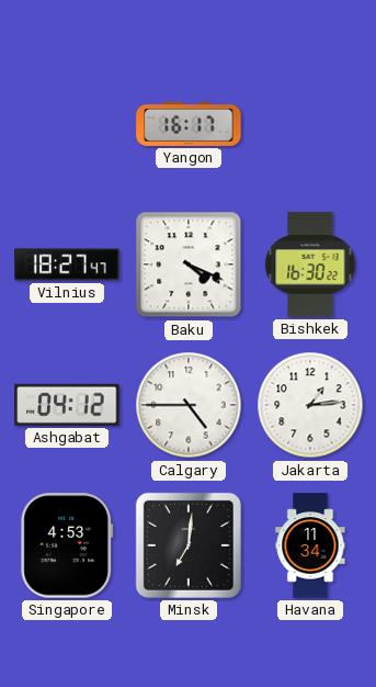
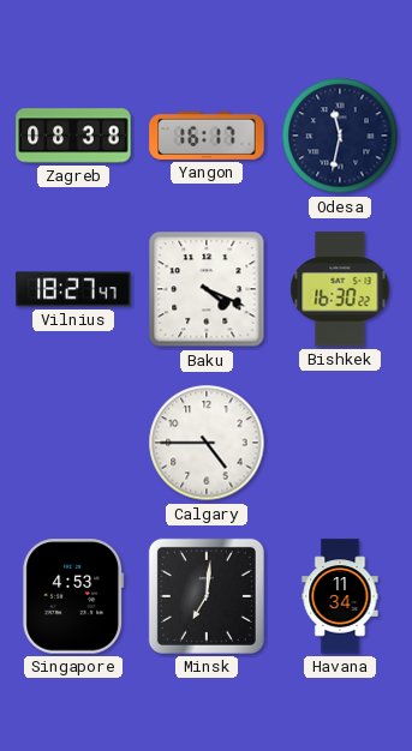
Zagreb: none -> 08:38
Odesa: none -> 11:32
Ashgabat: 04:12 -> none
Jakarta: 1:14 -> none
